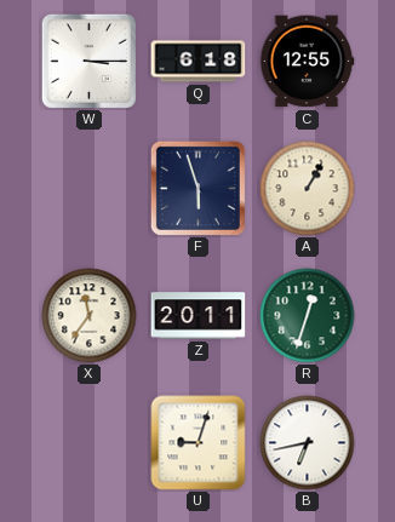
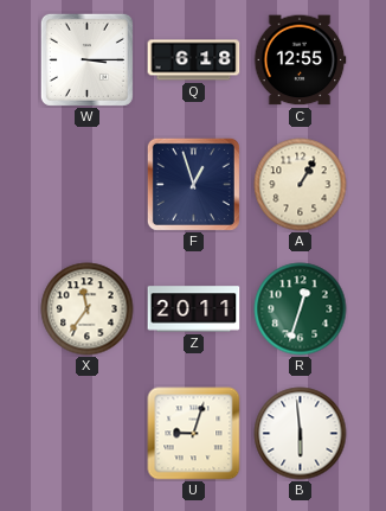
F: 5:57 -> 12:57
B: 6:43 -> 5:59
